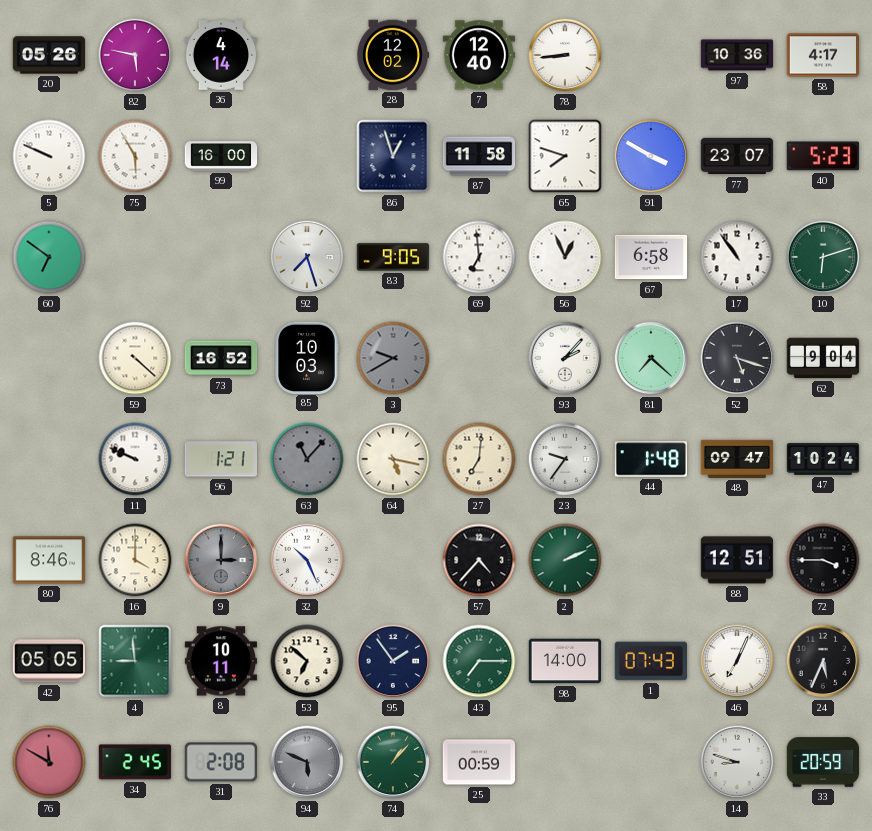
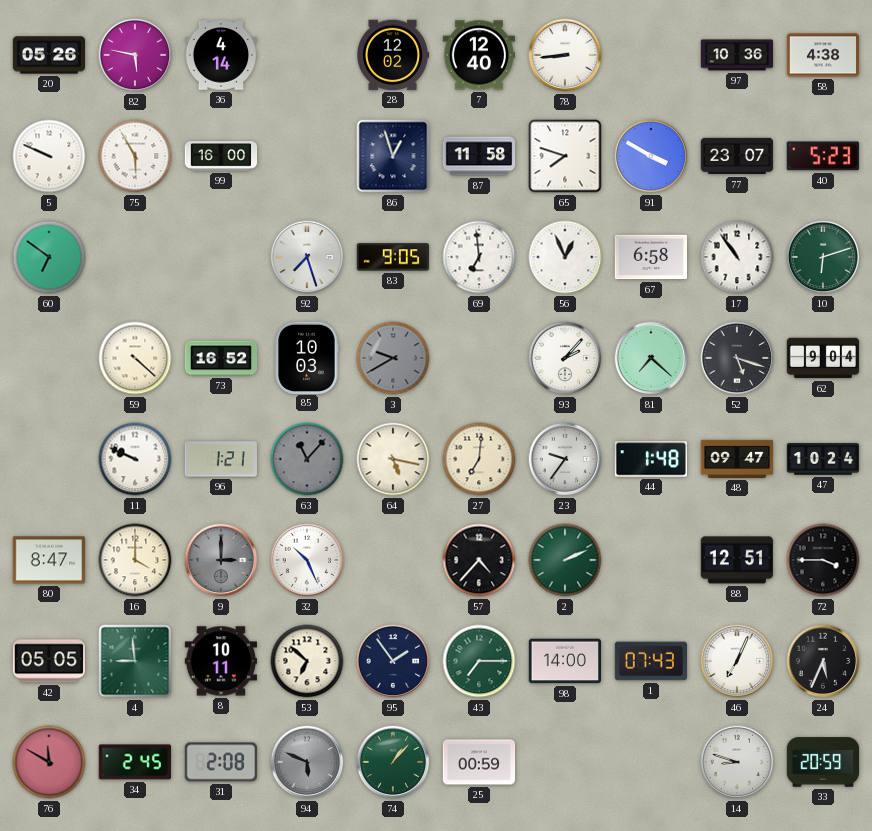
58: 4:17 -> 4:38
80: 8:46 -> 8:47
